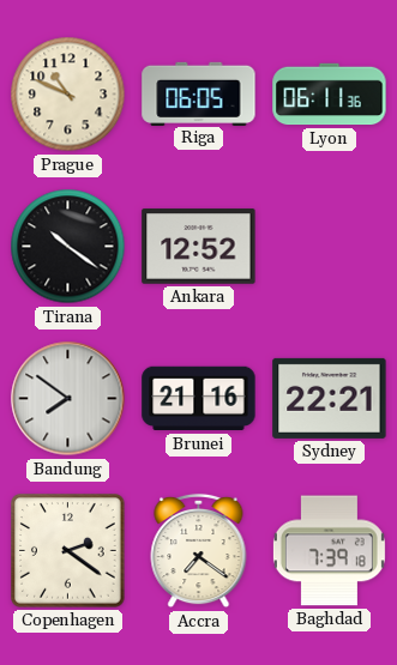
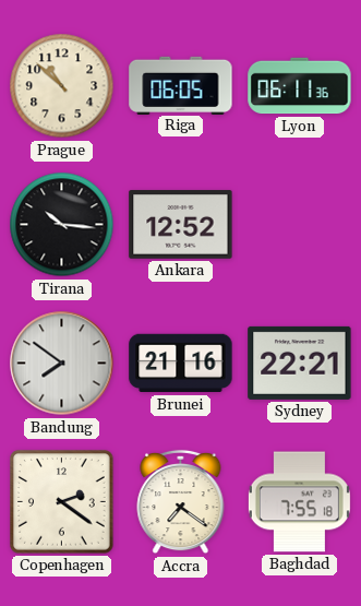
Prague: 10:49 -> 10:52
Tirana: 10:21 -> 10:16
Baghdad: 7:39 -> 7:55
